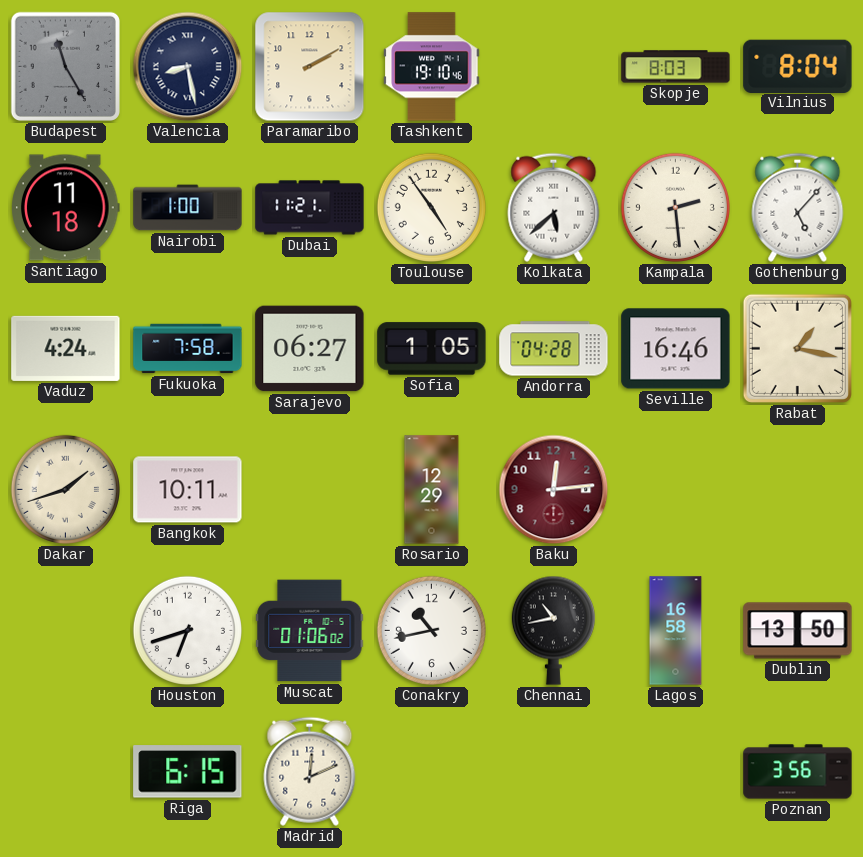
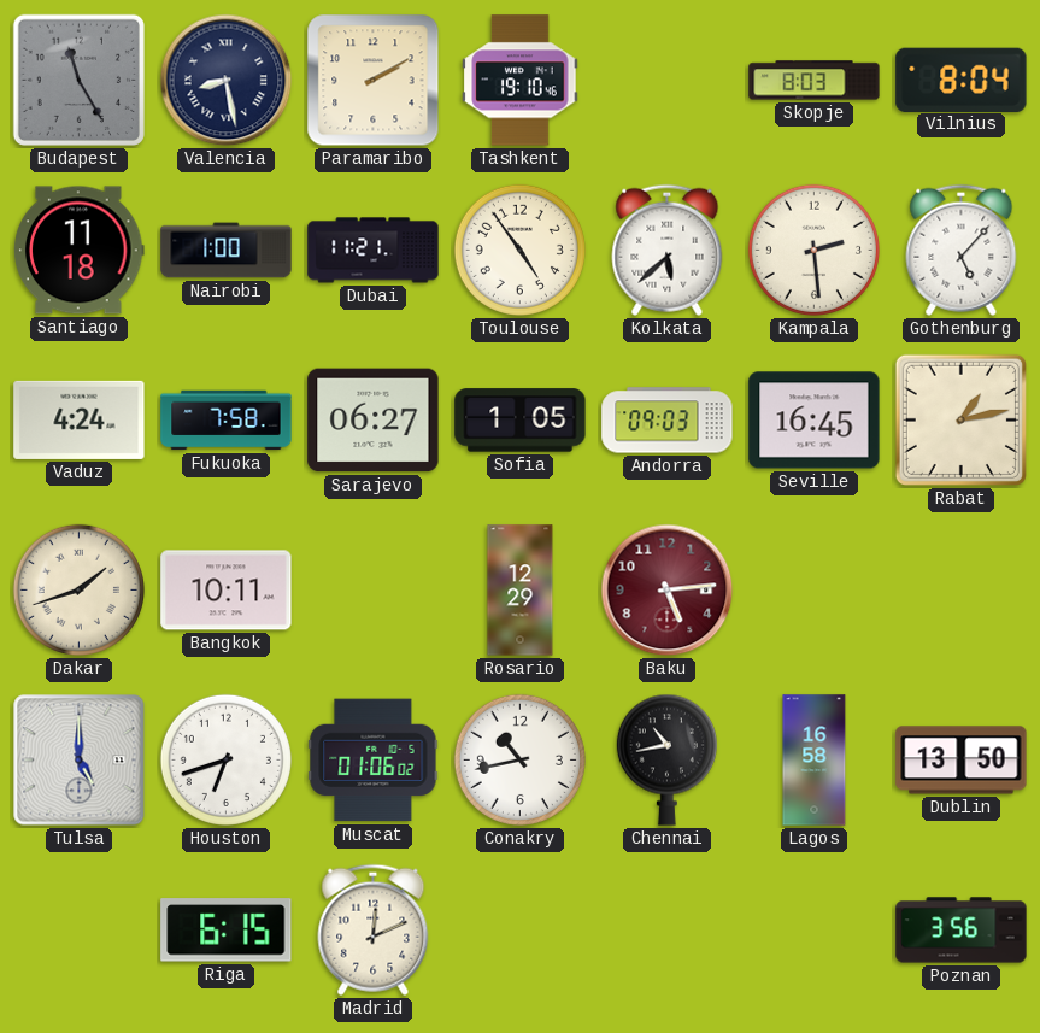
Andorra: 04:28 -> 09:03
Seville: 16:46 -> 16:45
Rabat: 1:17 -> 1:13
Baku: 12:14 -> 5:14
Tulsa: none -> 5:00
